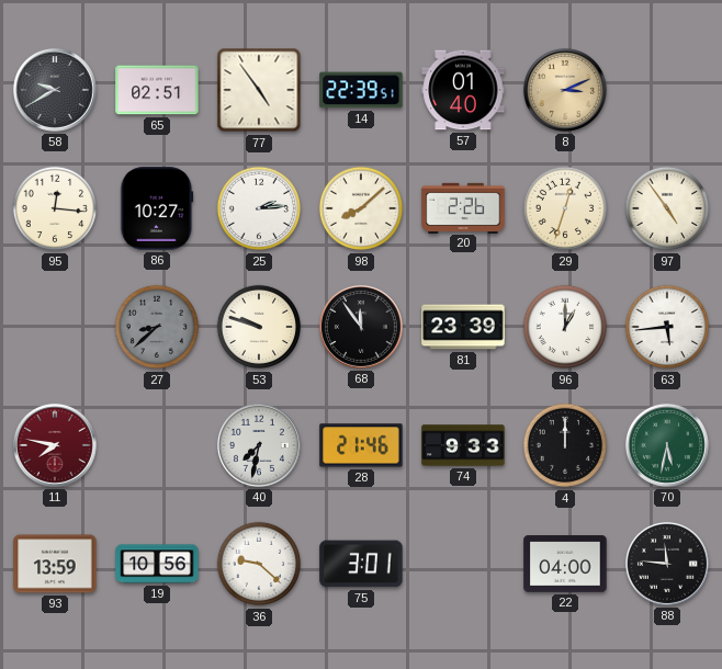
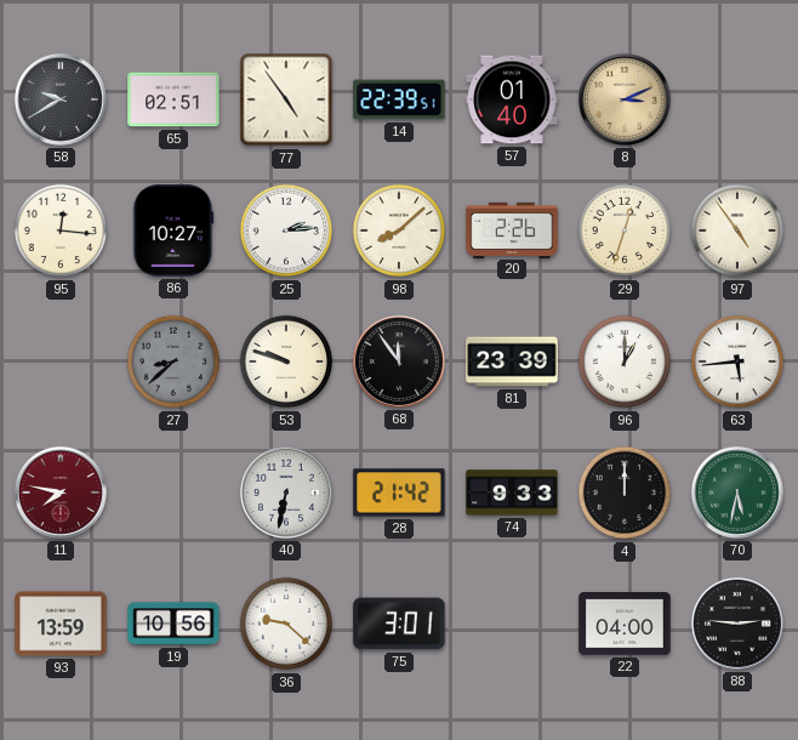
40: 7:32 -> 6:32
28: 21:46 -> 21:42
88: 11:46 -> 2:46
